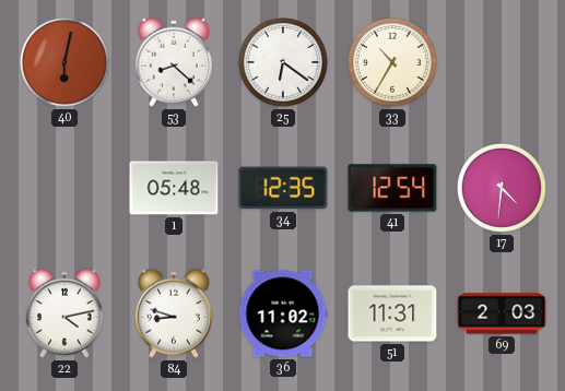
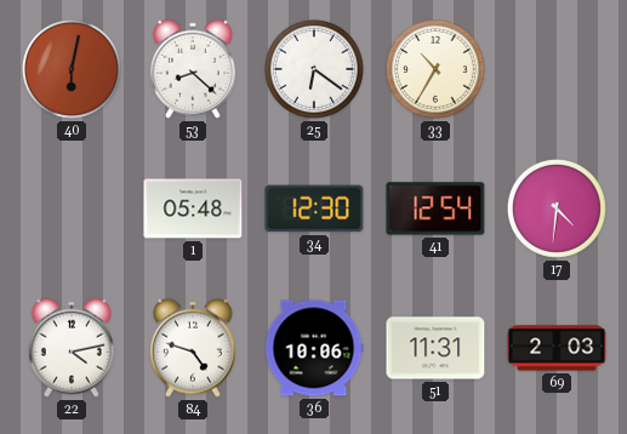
34: 12:35 -> 12:30
84: 8:48 -> 4:48
36: 11:02 -> 10:06
